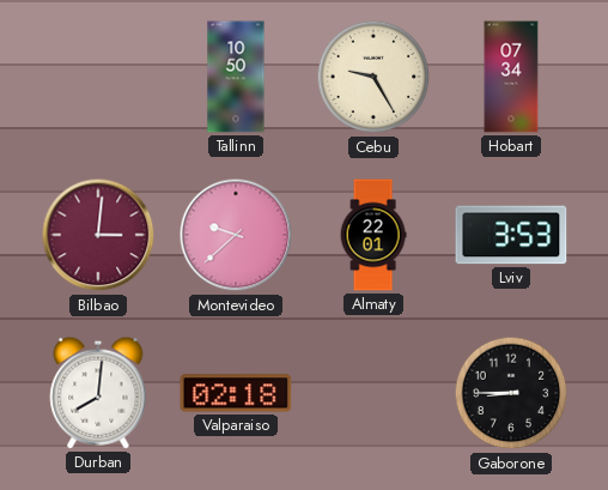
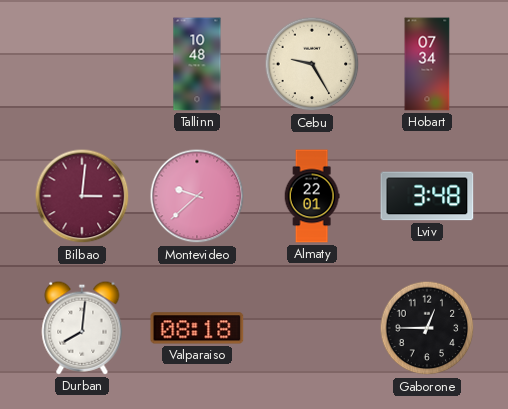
Tallinn: 10:50 -> 10:48
Lviv: 3:53 -> 3:48
Valparaiso: 02:18 -> 08:18
Gaborone: 8:45 -> 12:45
